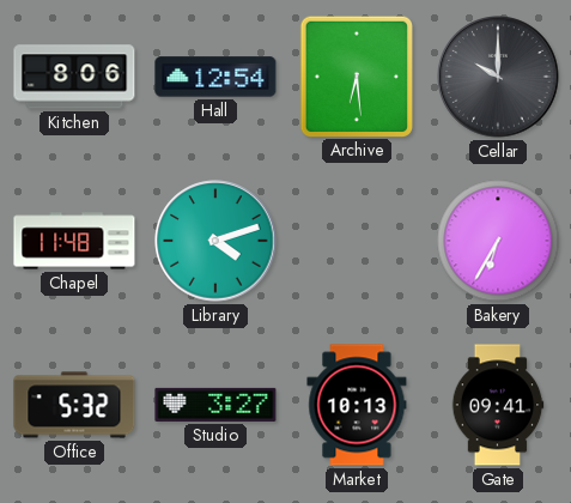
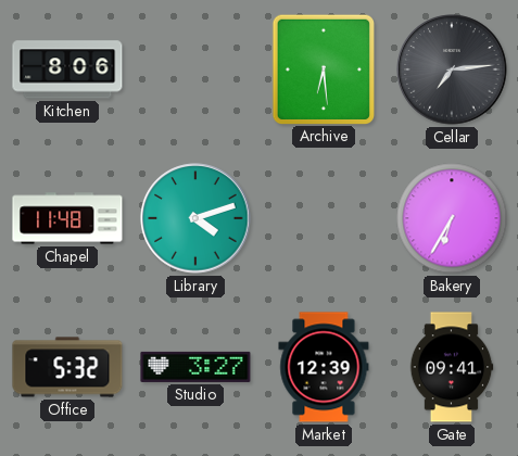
Hall: 12:54 -> none
Cellar: 10:00 -> 7:14
Market: 10:13 -> 12:39
